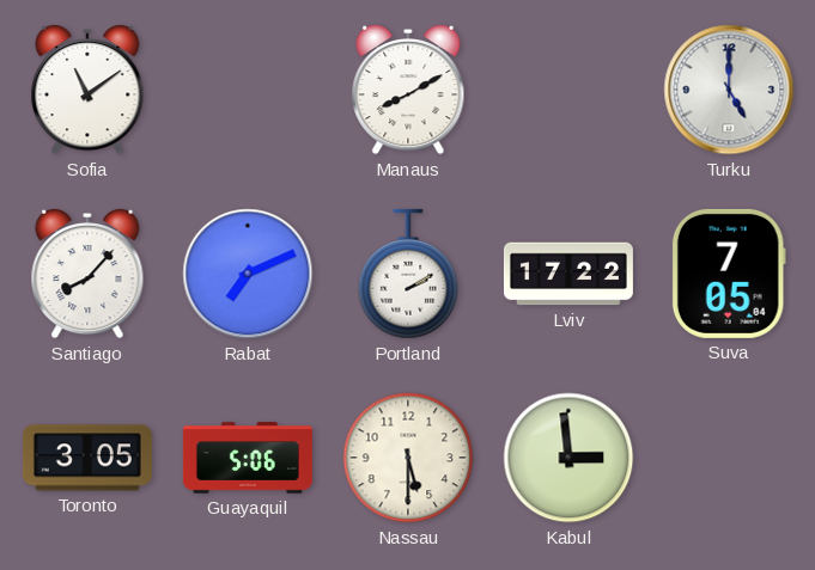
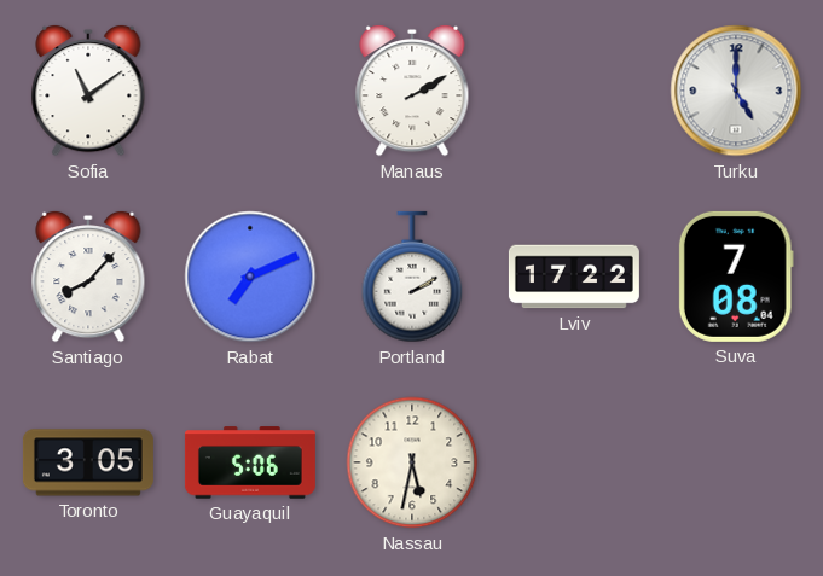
Manaus: 8:10 -> 2:10
Suva: 7:05 -> 7:08
Nassau: 5:30 -> 5:32
Kabul: 2:59 -> none
